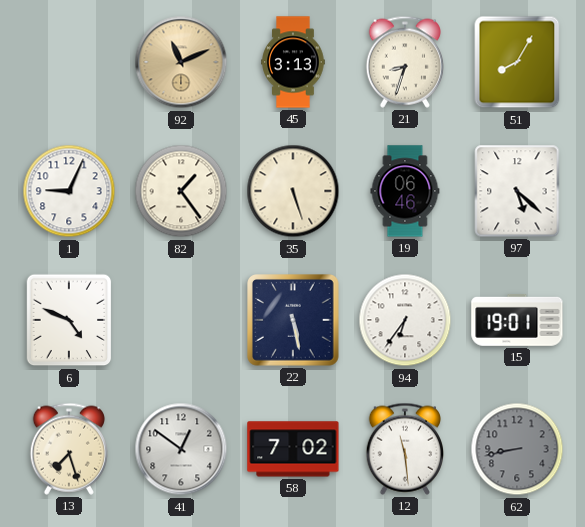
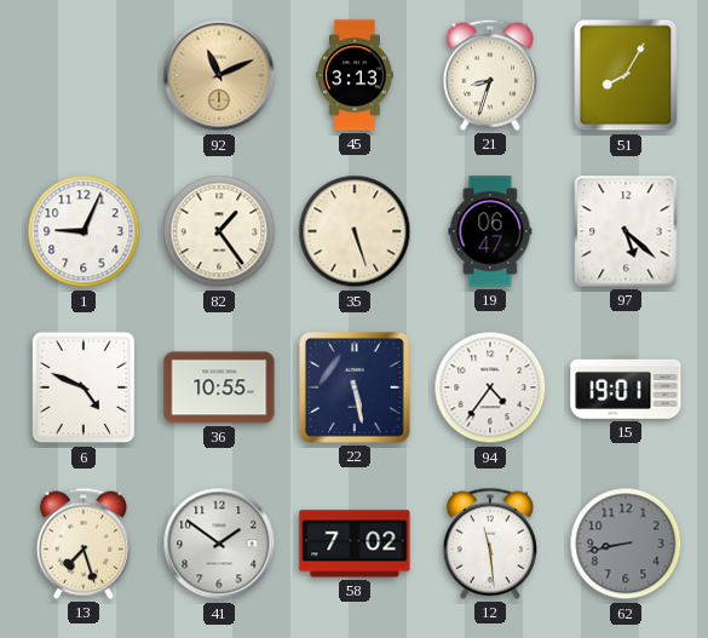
19: 06:46 -> 06:47
36: none -> 10:55
94: 6:36 -> 4:36
41: 12:51 -> 1:51
